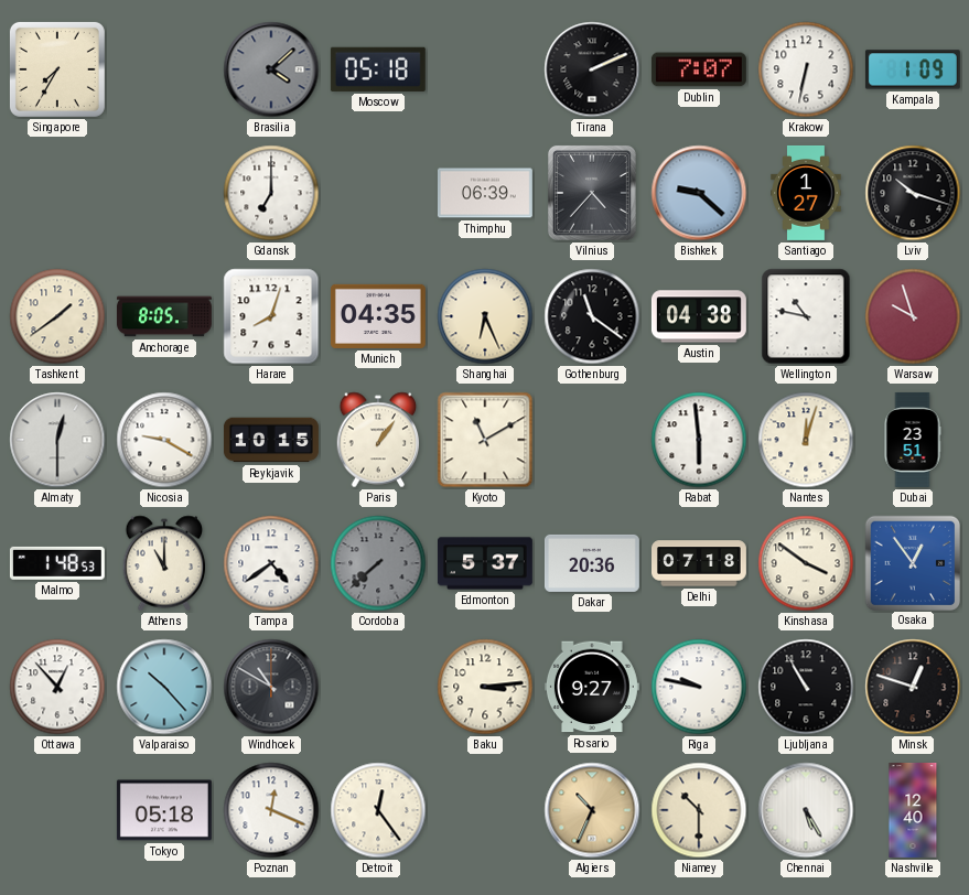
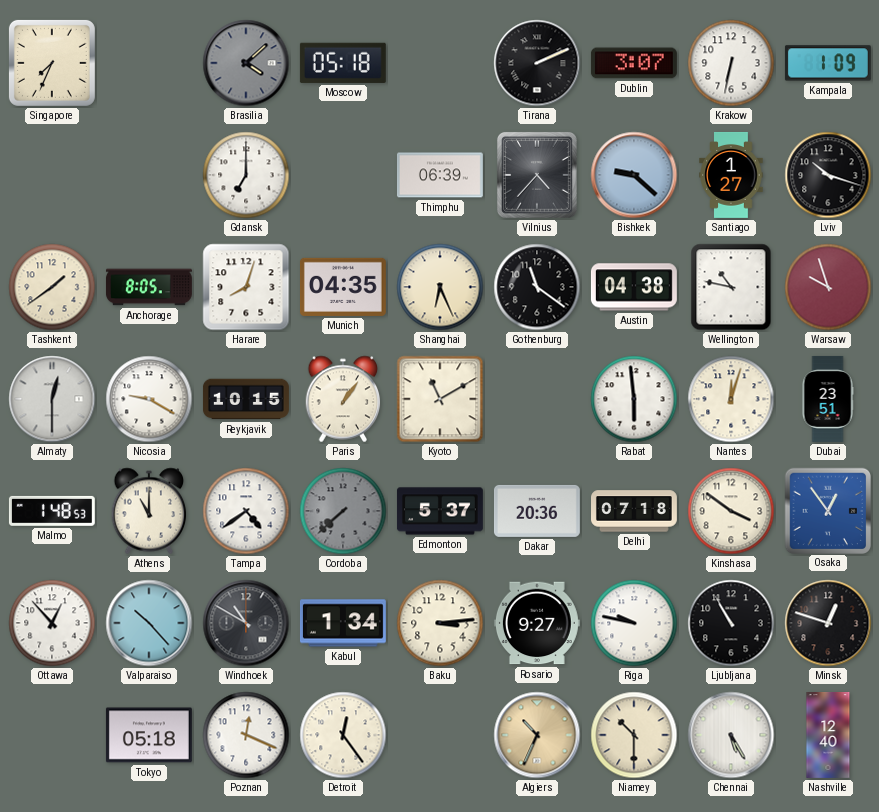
Singapore: 7:35 -> 7:34
Dublin: 7:07 -> 3:07
Kabul: none -> 1:34
